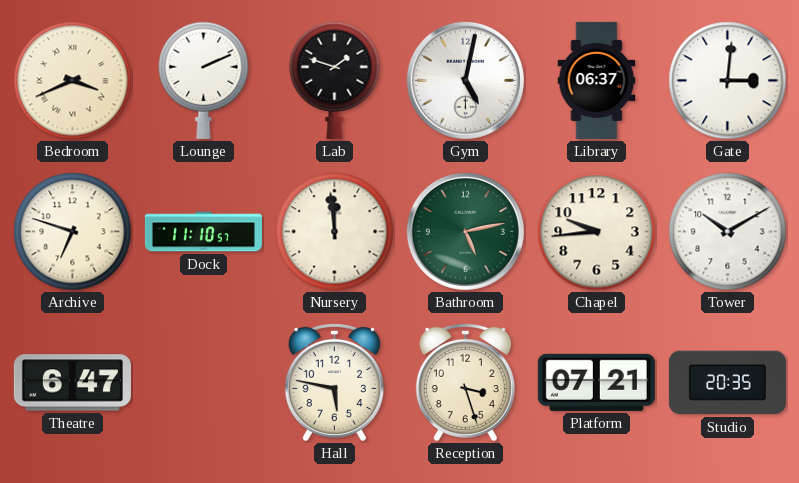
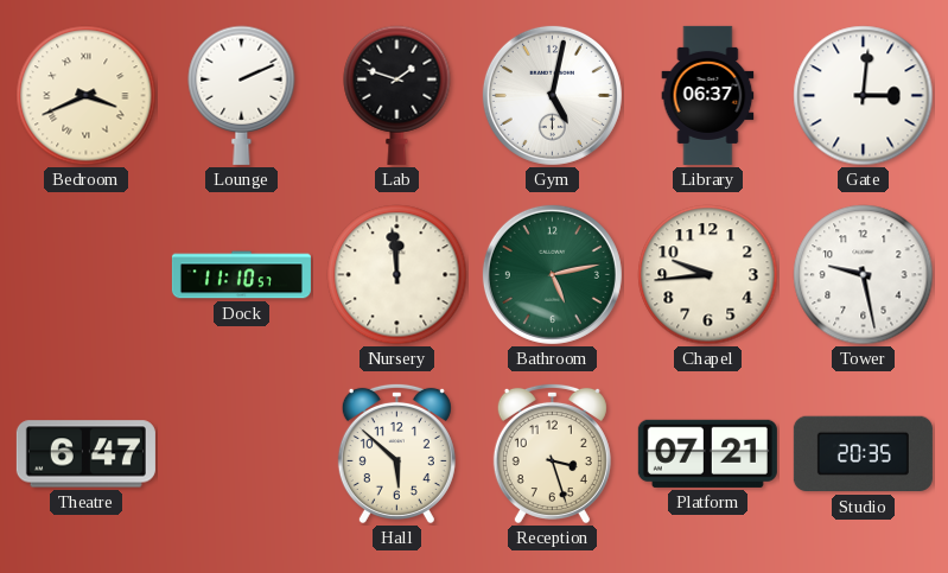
Archive: 6:48 -> none
Tower: 10:10 -> 9:28
Hall: 5:47 -> 5:52
